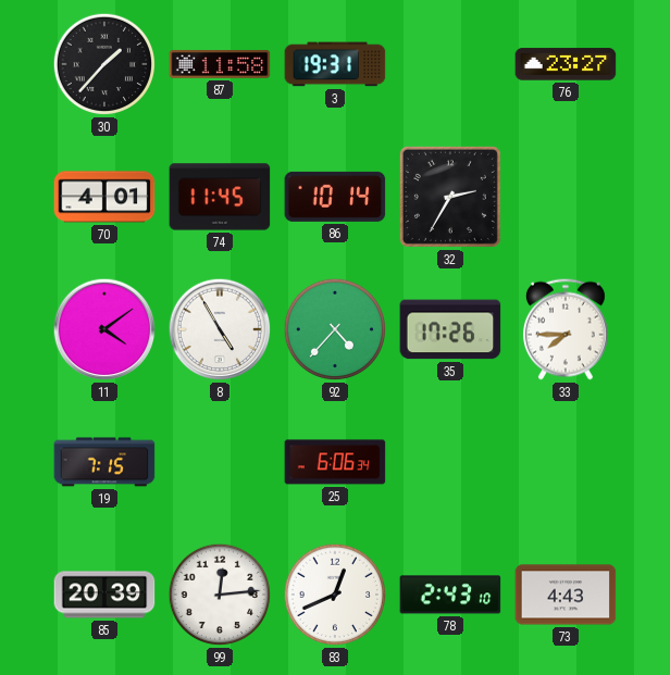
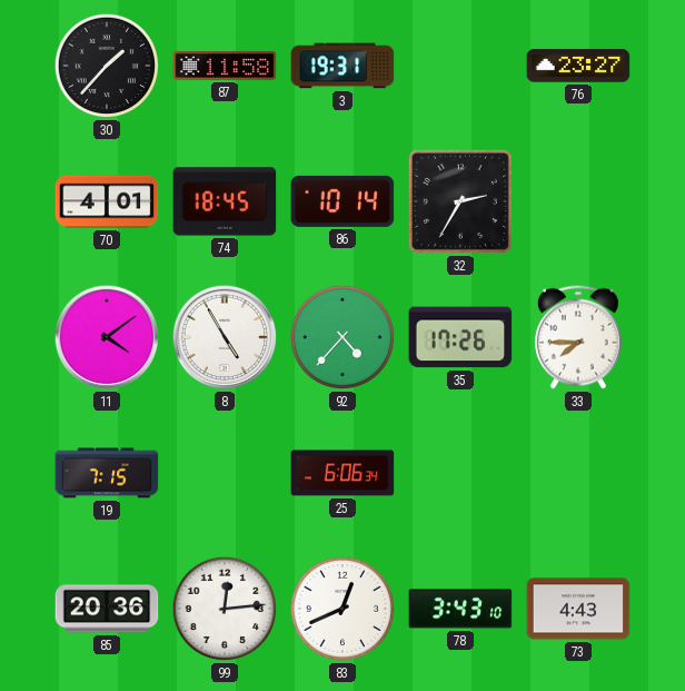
74: 11:45 -> 18:45
85: 20:39 -> 20:36
78: 2:43 -> 3:43
